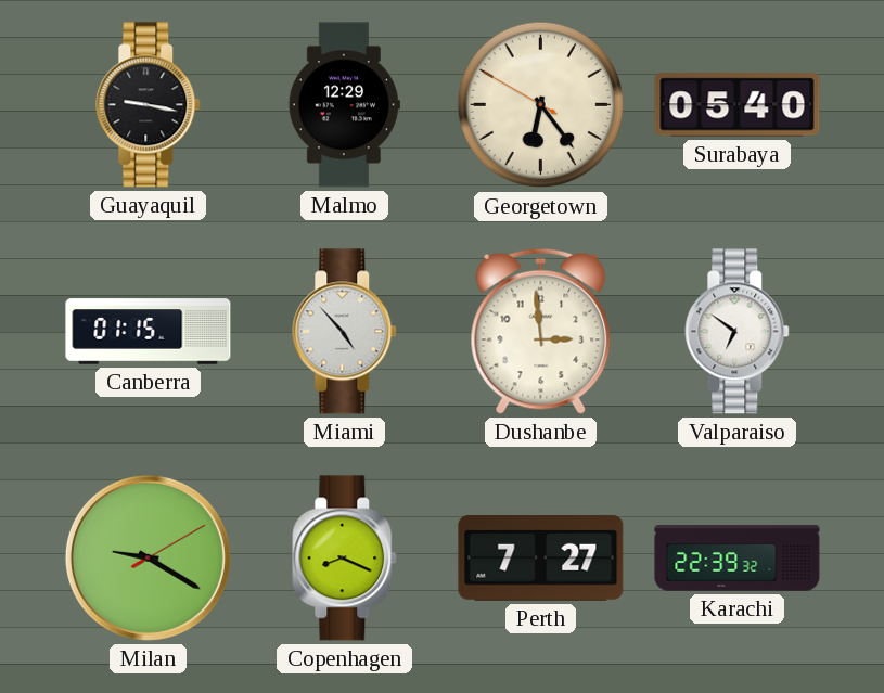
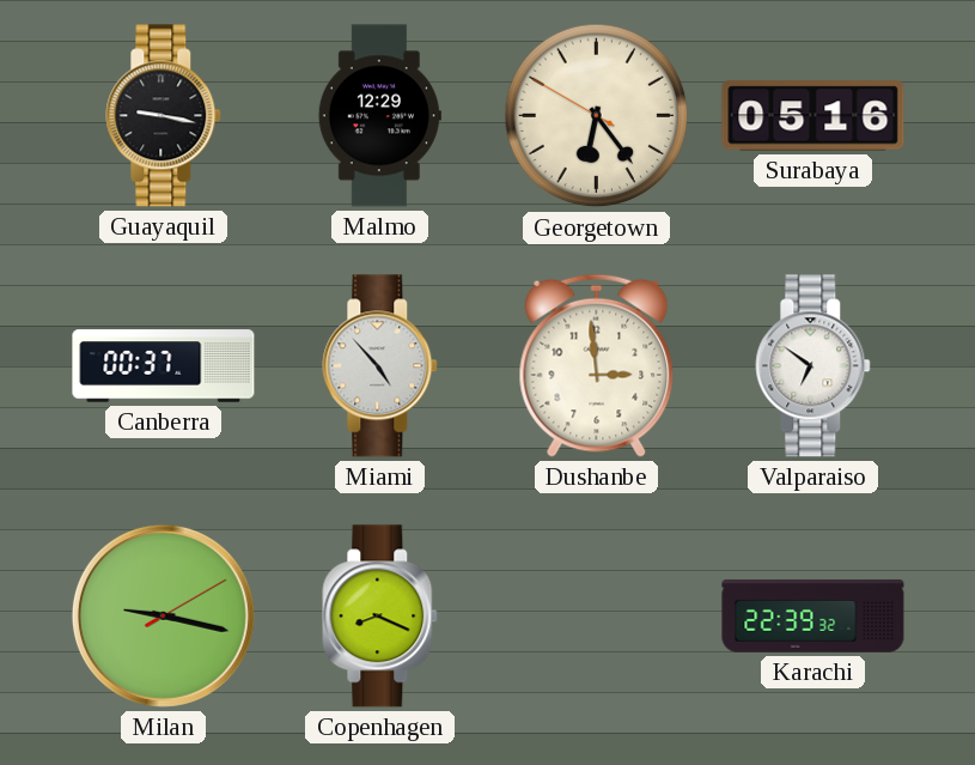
Surabaya: 05:40 -> 05:16
Canberra: 01:15 -> 00:37
Milan: 9:20 -> 9:17
Perth: 7:27 -> none
